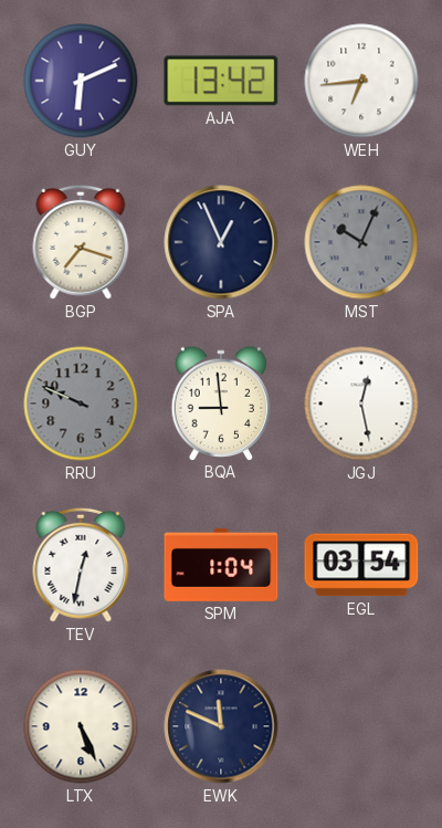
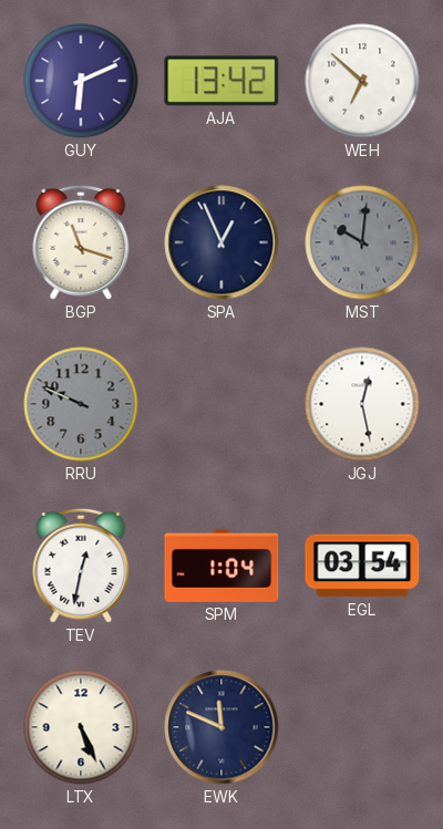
WEH: 6:44 -> 6:52
BGP: 7:18 -> 11:18
MST: 10:04 -> 10:01
BQA: 8:59 -> none
